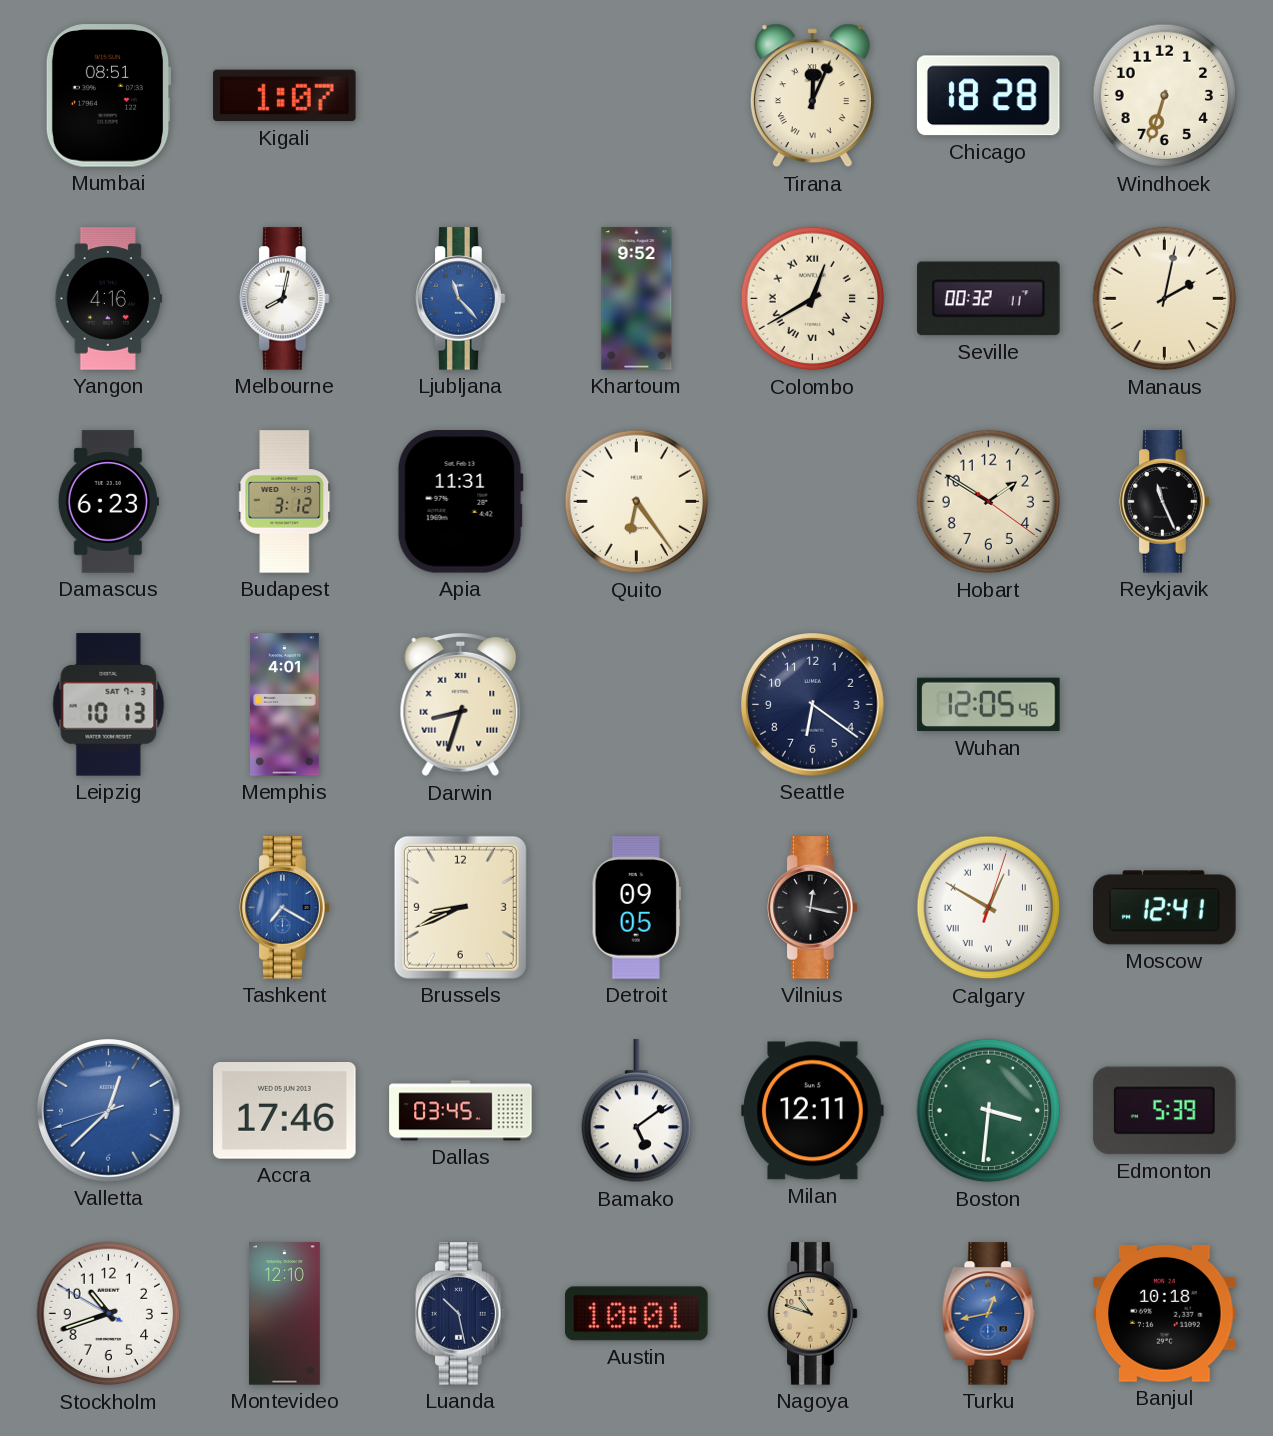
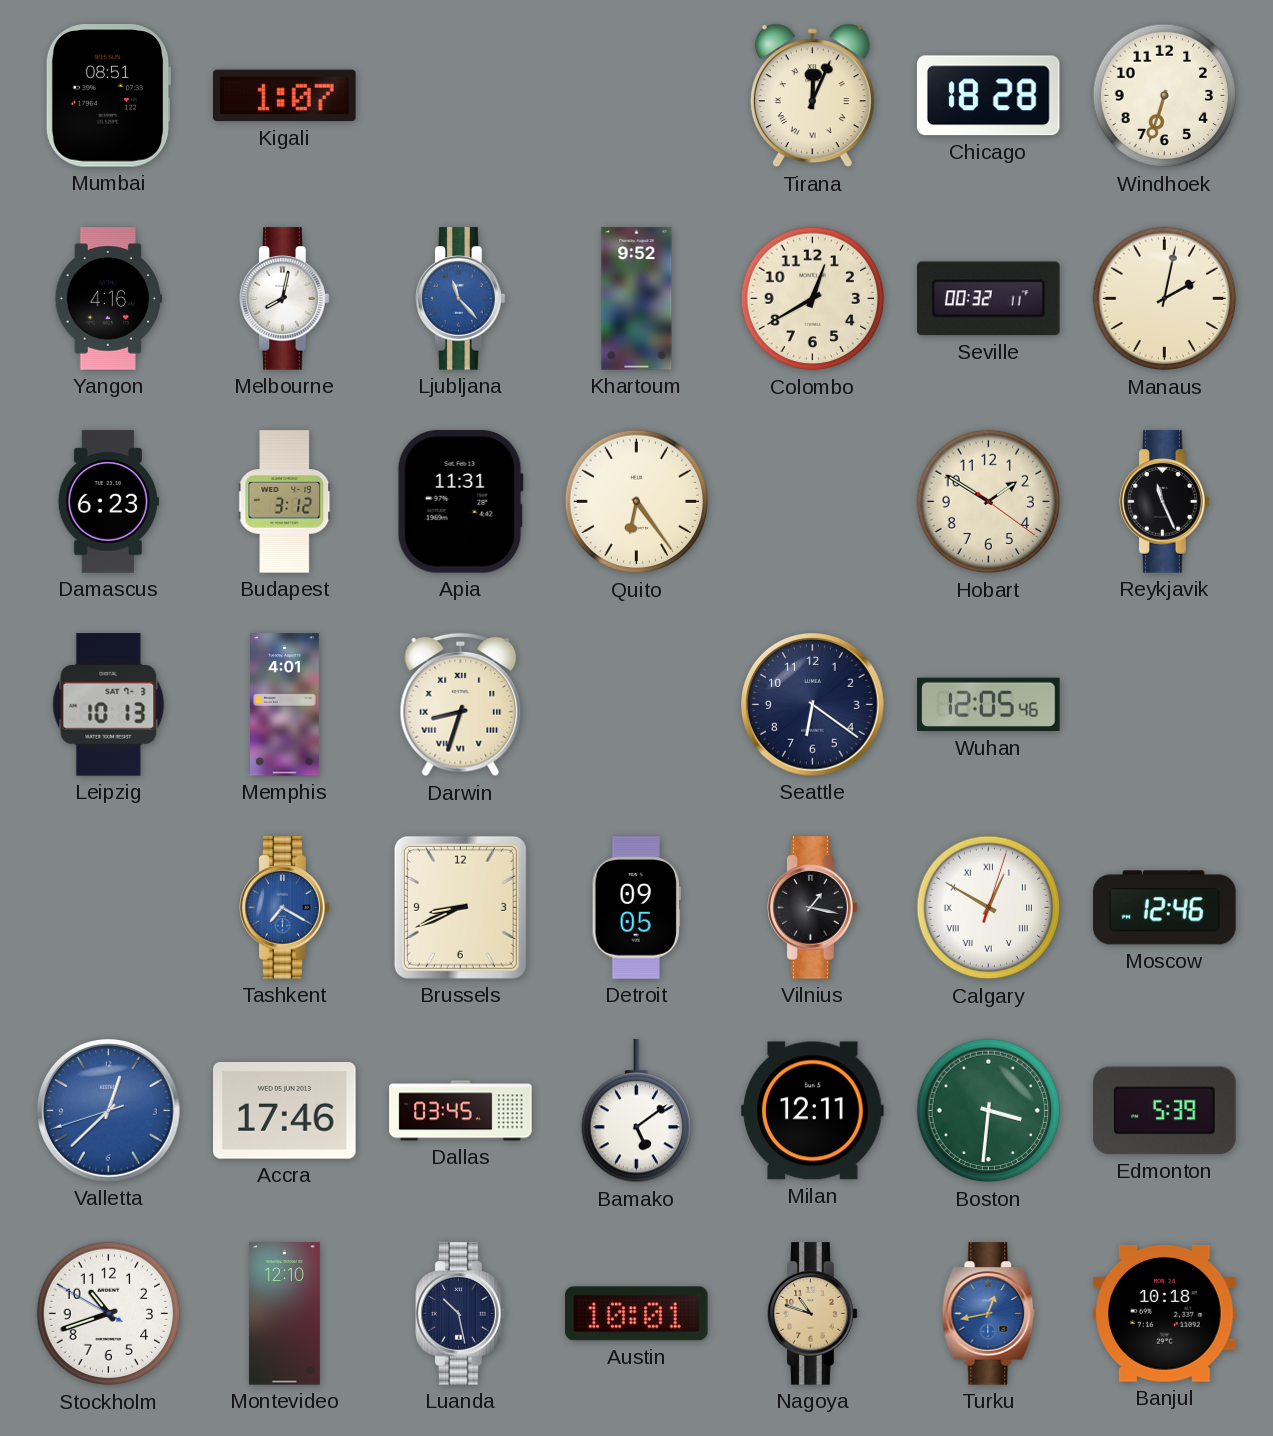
Colombo numerals: Roman -> Arabic
Vilnius: 12:17 -> 1:17
Moscow: 12:41 -> 12:46
